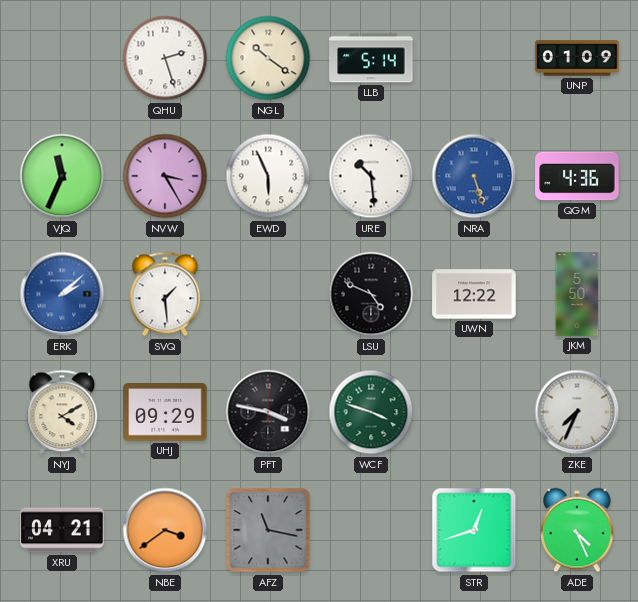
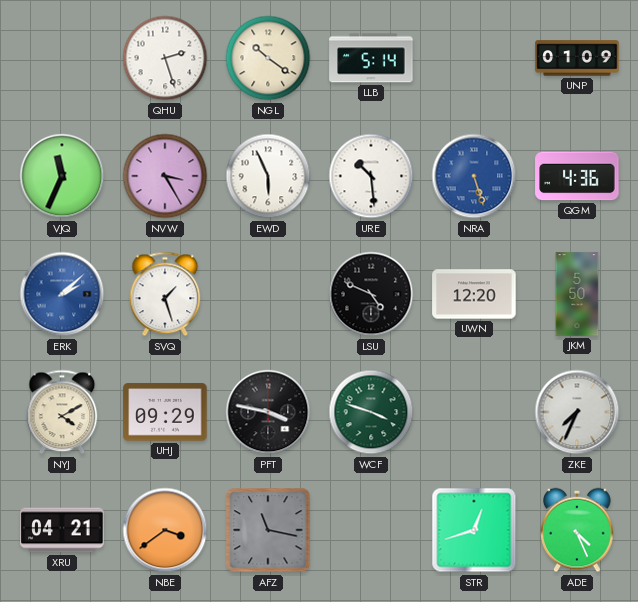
SVQ: 1:29 -> 1:27
UWN: 12:22 -> 12:20
